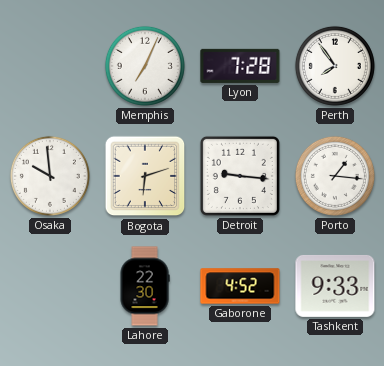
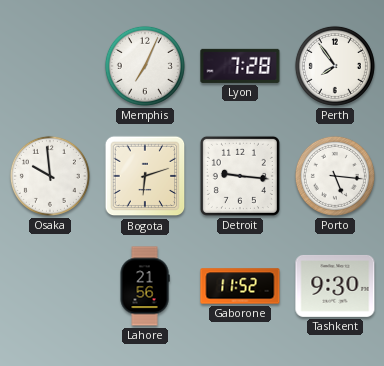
Porto: 1:16 -> 5:16
Lahore: 22:30 -> 21:56
Gaborone: 4:52 -> 11:52
Tashkent: 9:33 -> 9:30
